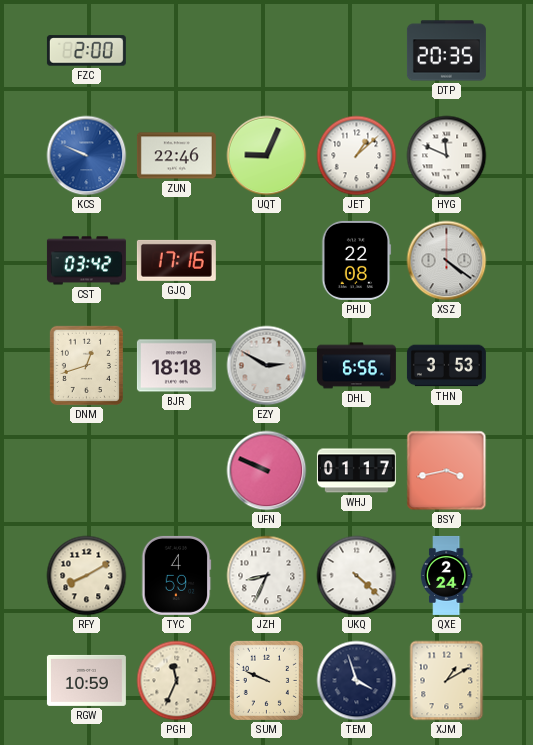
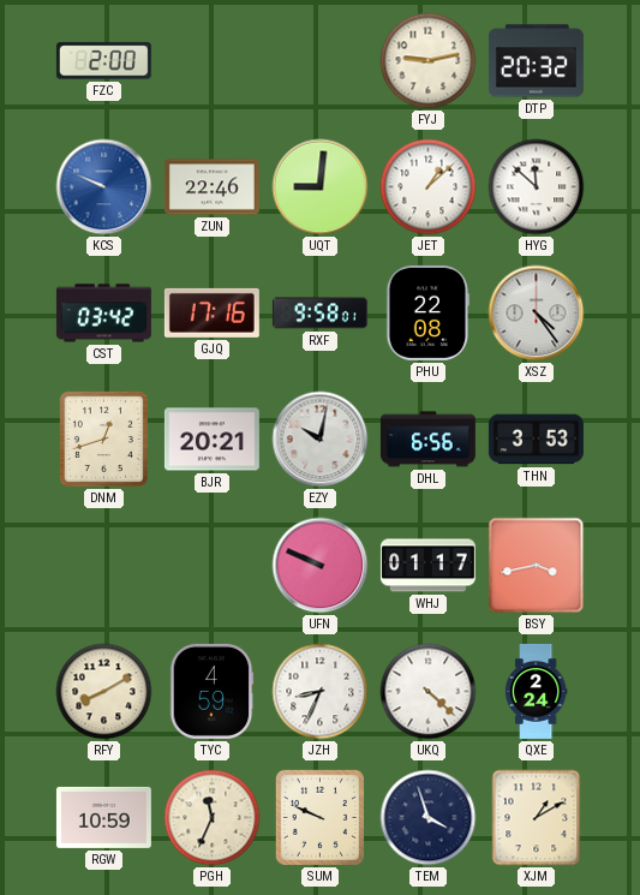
FYJ: none -> 9:13
DTP: 20:35 -> 20:32
UQT: 9:04 -> 9:01
HYG: 11:49 -> 11:52
RXF: none -> 9:58
XSZ: 4:21 -> 4:24
BJR: 18:18 -> 20:21
EZY: 2:50 -> 10:02
